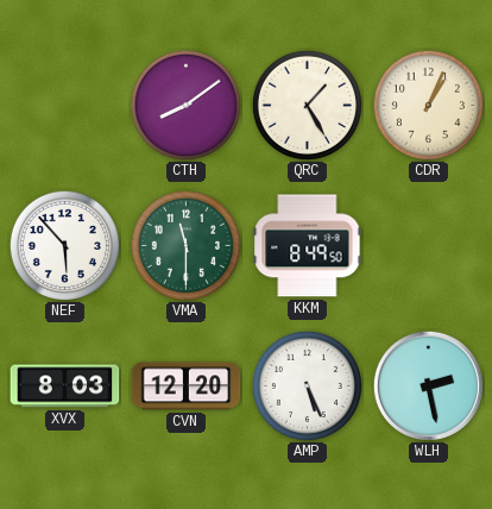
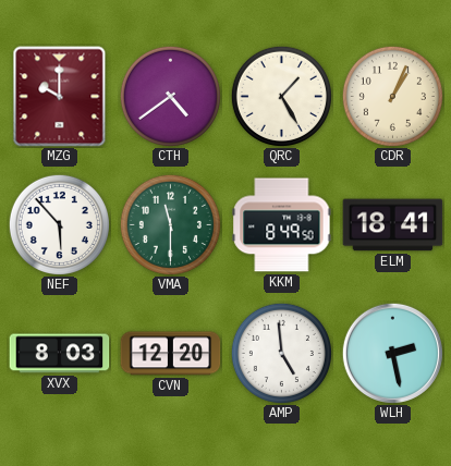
MZG: none -> 10:00
CTH: 8:09 -> 4:39
ELM: none -> 18:41
AMP: 5:26 -> 4:59
